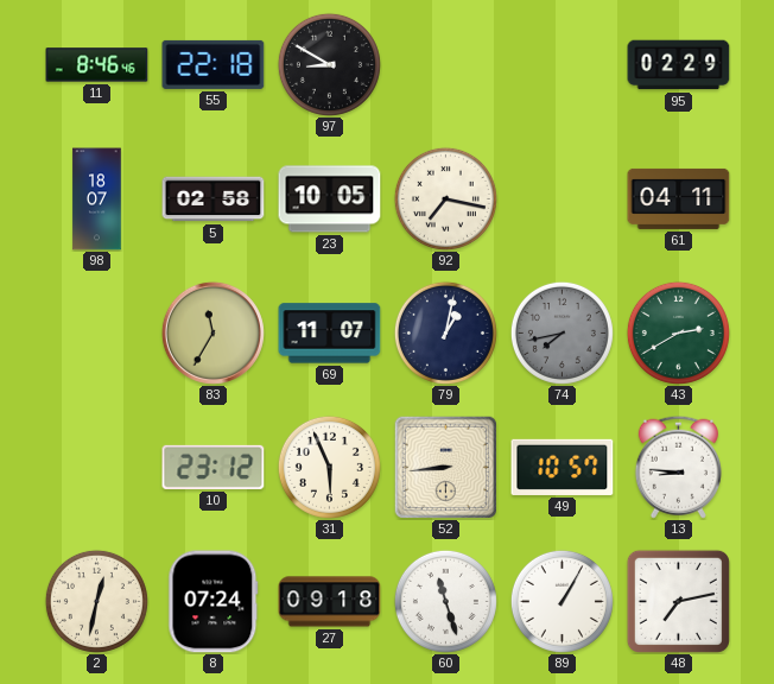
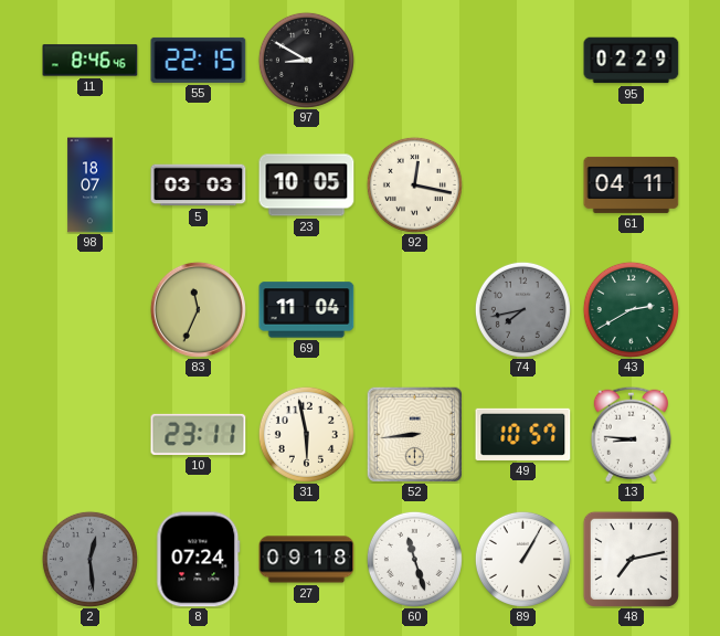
55: 22:18 -> 22:15
5: 02:58 -> 03:03
92: 7:17 -> 12:17
83: 11:35 -> 11:34
69: 11:07 -> 11:04
79: 1:02 -> none
10: 23:12 -> 23:11
31: 5:56 -> 5:58
2: 12:32 -> 12:29
2 dial: cream -> grey
